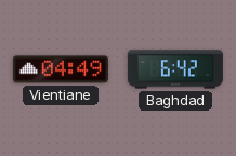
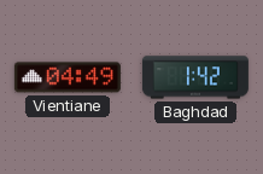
Baghdad: 6:42 -> 1:42
